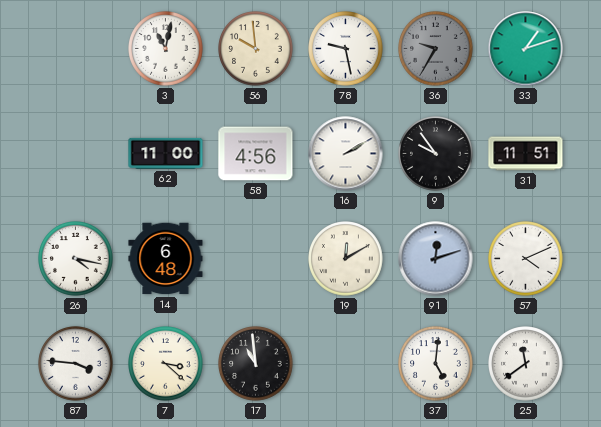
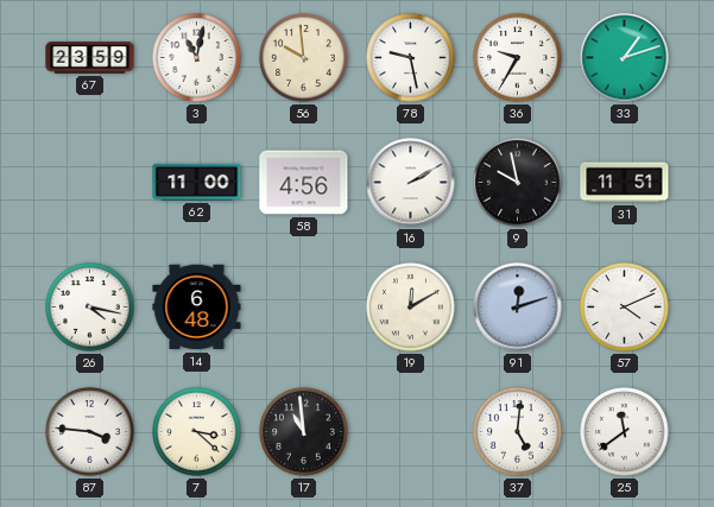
67: none -> 23:59
36 dial: grey -> white
9: 9:54 -> 9:58
